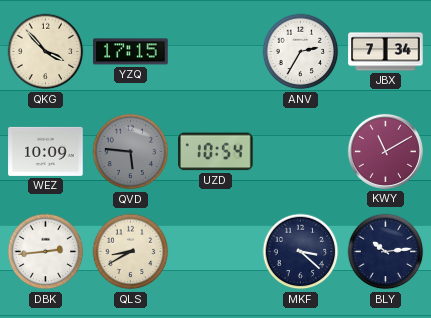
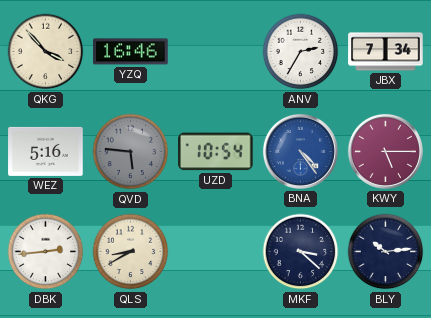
YZQ: 17:15 -> 16:46
WEZ: 10:09 -> 5:16
BNA: none -> 4:24
KWY: 11:10 -> 5:15
